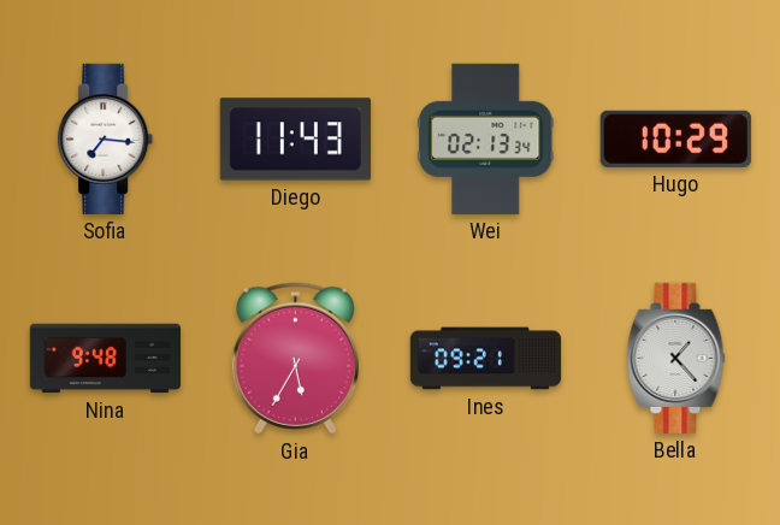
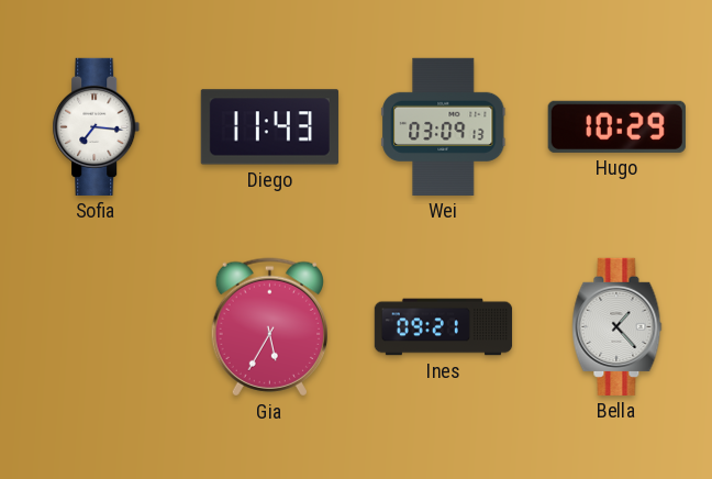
Wei: 02:13 -> 03:09
Nina: 9:48 -> none
